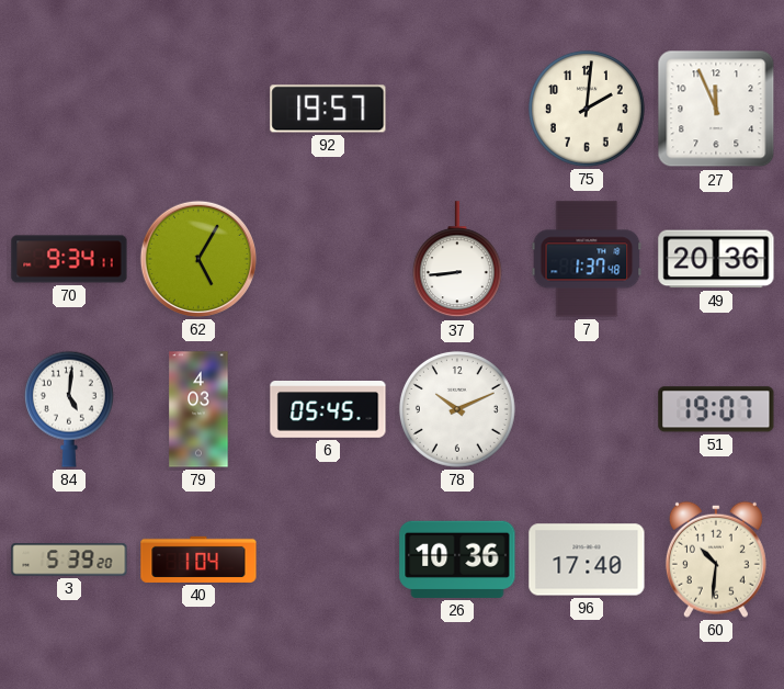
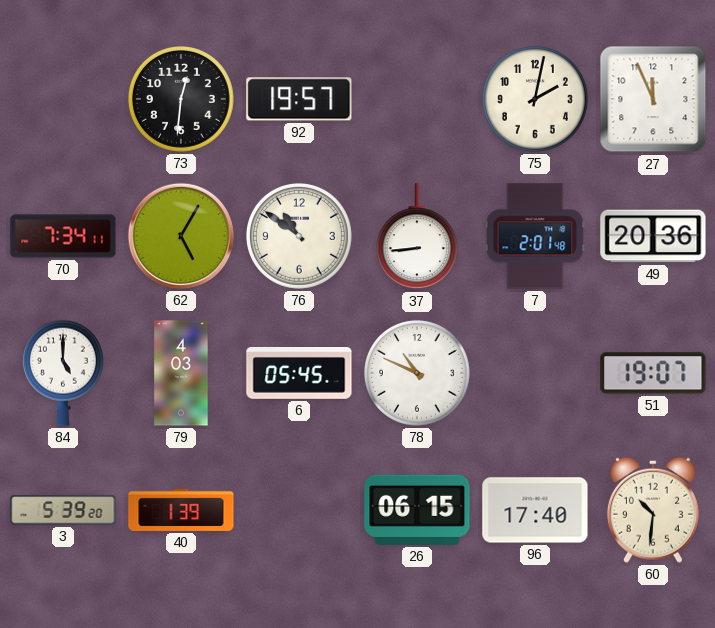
73: none -> 12:31
75: 2:01 -> 2:02
70: 9:34 -> 7:34
76: none -> 10:51
7: 1:37 -> 2:01
84: 5:01 -> 5:00
78: 10:11 -> 10:49
40: 1:04 -> 1:39
26: 10:36 -> 06:15
